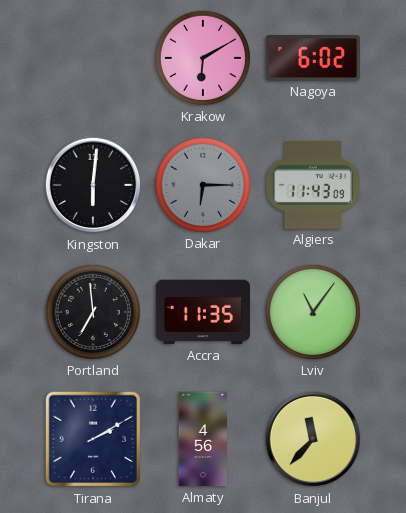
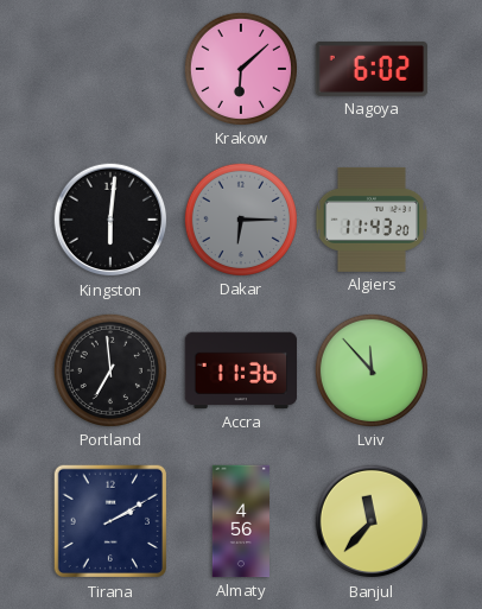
Krakow: 6:10 -> 6:08
Algiers: 11:43:09 -> 11:43:20
Accra: 11:35 -> 11:36
Lviv: 11:06 -> 11:53
